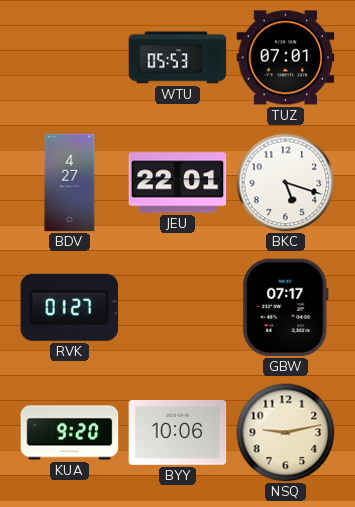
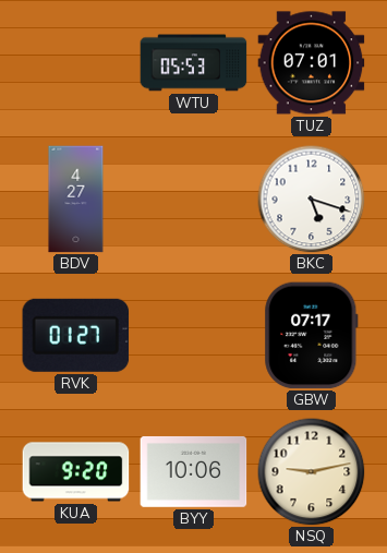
JEU: 22:01 -> none
